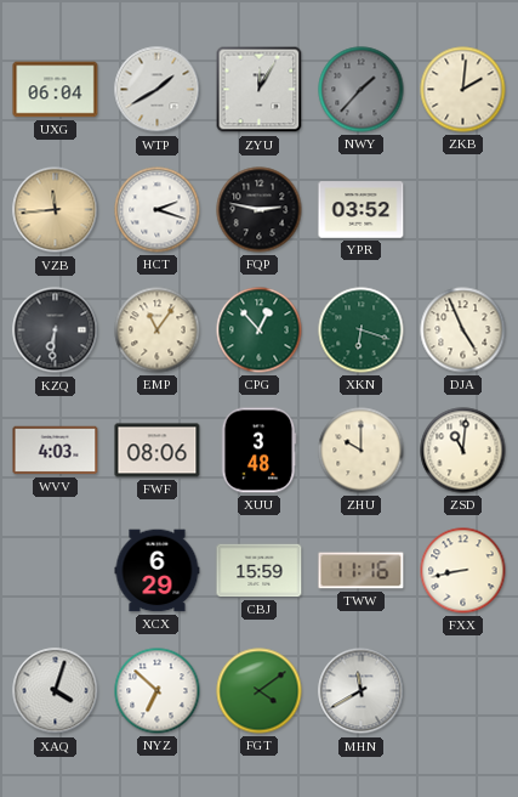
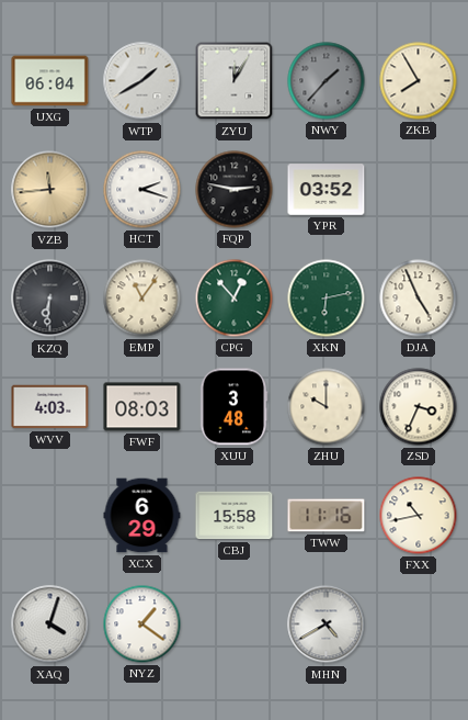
ZKB: 2:01 -> 7:55
XKN: 6:18 -> 6:13
FWF: 08:06 -> 08:03
ZSD: 11:01 -> 3:34
CBJ: 15:59 -> 15:58
FXX: 8:43 -> 10:43
NYZ: 6:52 -> 1:21
FGT: 4:09 -> none
MHN: 11:40 -> 4:40
